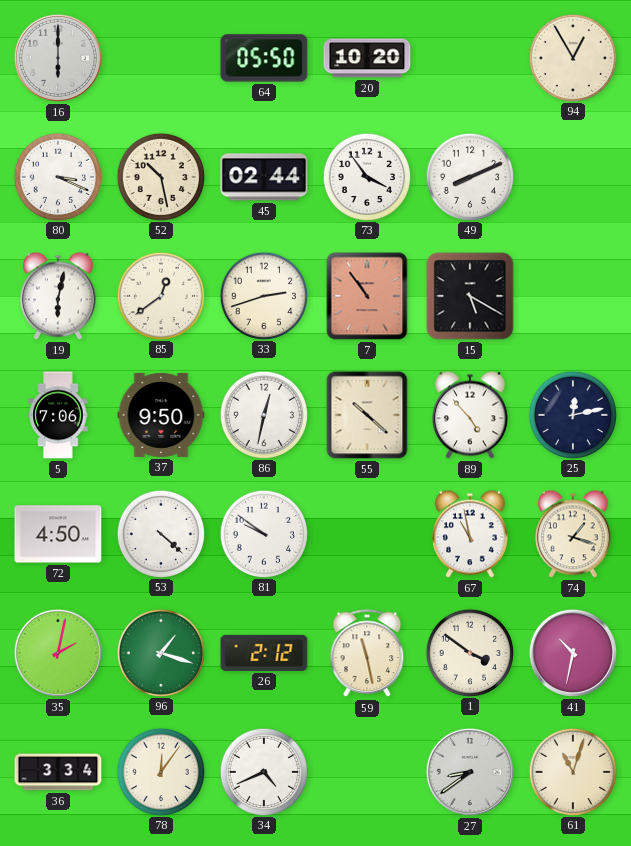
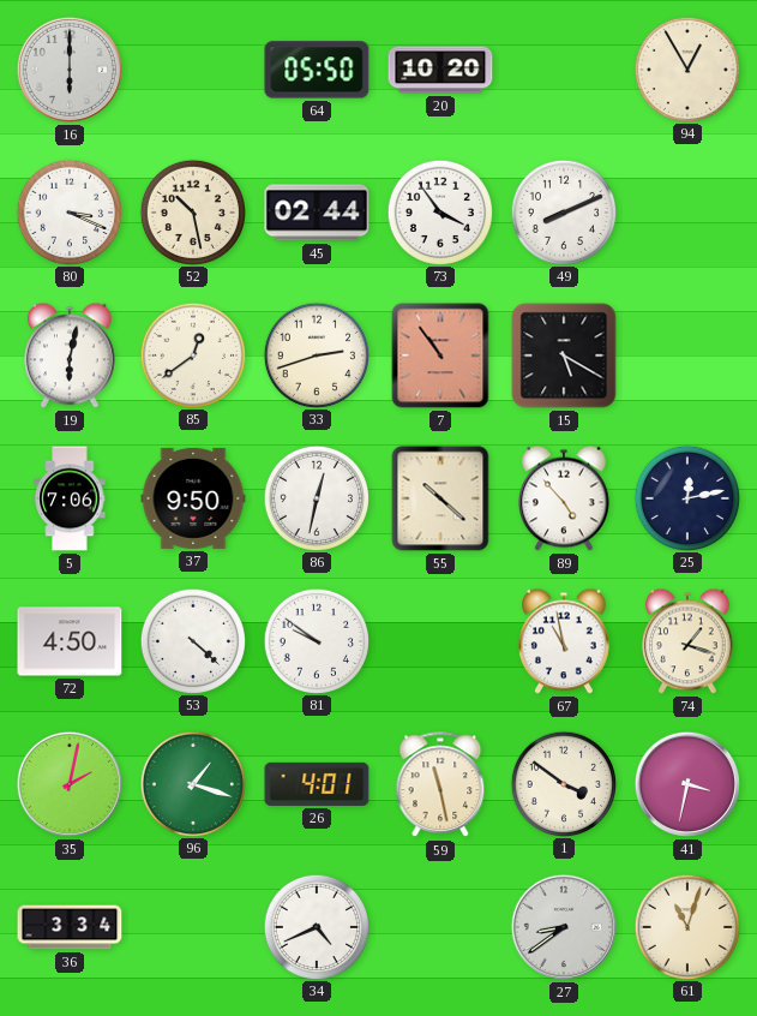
26: 2:12 -> 4:01
41: 10:32 -> 3:32
78: 12:06 -> none
